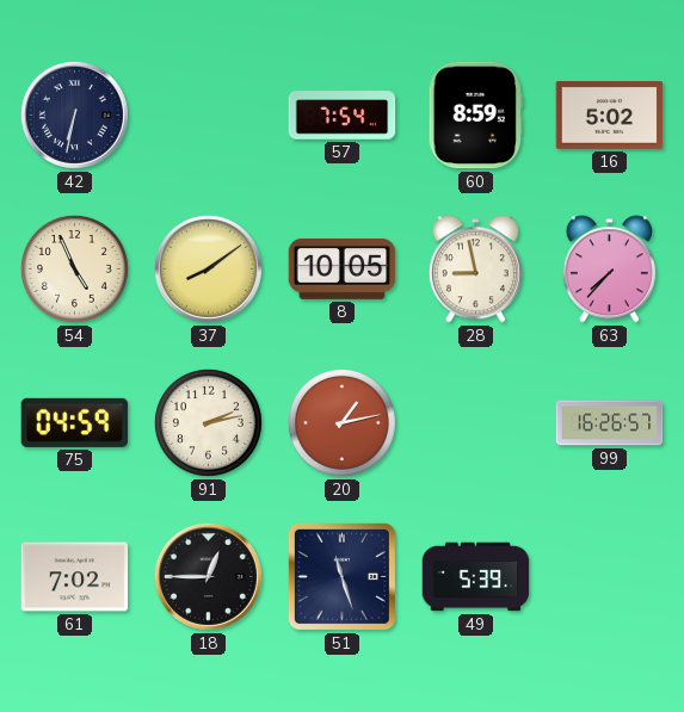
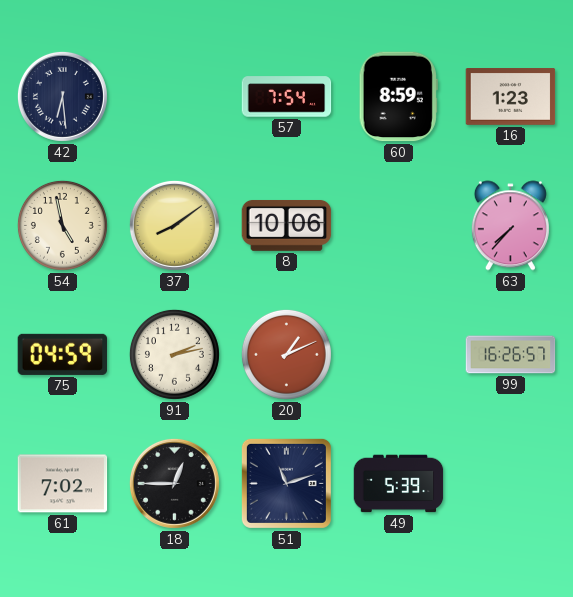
42: 6:32 -> 6:29
16: 5:02 -> 1:23
54: 4:56 -> 4:58
8: 10:05 -> 10:06
28: 8:58 -> none
20: 1:13 -> 1:11
51: 11:27 -> 11:12
